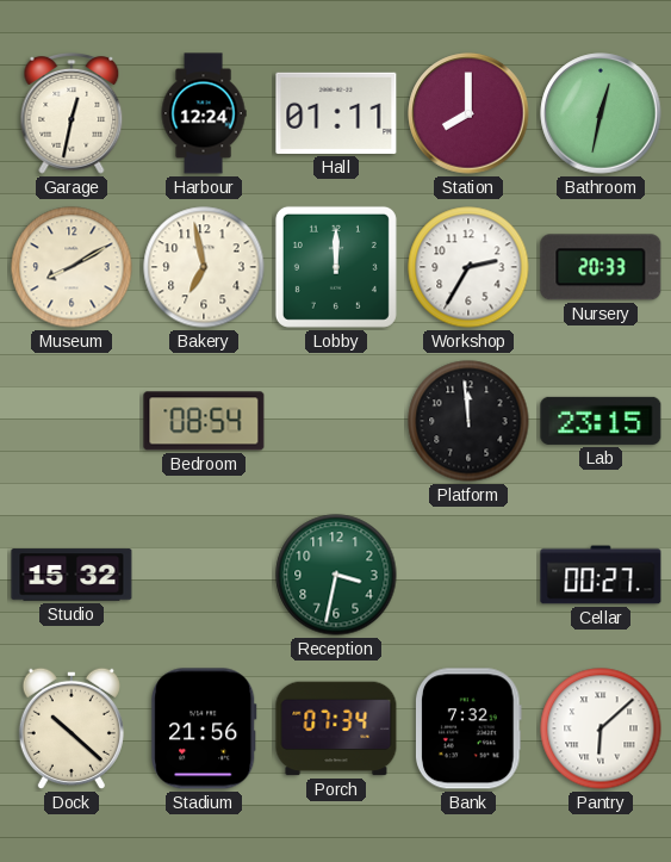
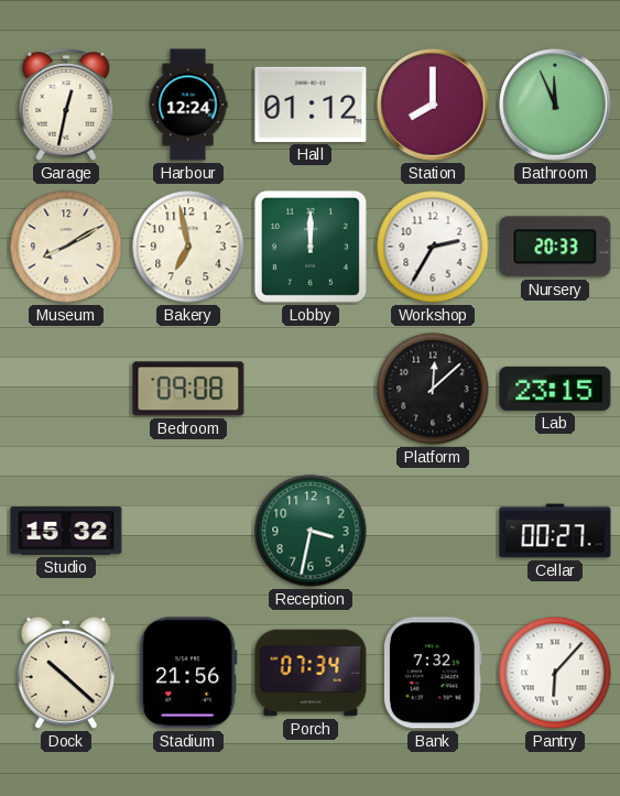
Hall: 01:11 -> 01:12
Bathroom: 12:32 -> 11:56
Bedroom: 08:54 -> 09:08
Platform: 11:59 -> 12:08
Pantry: 6:08 -> 6:07
